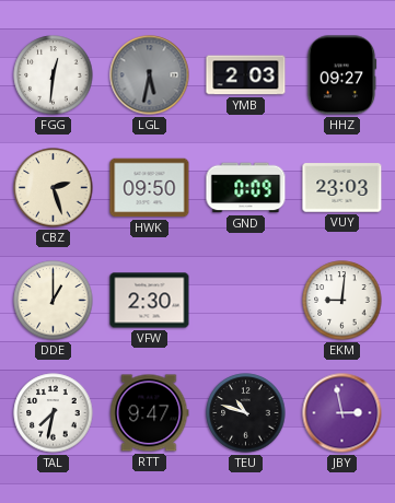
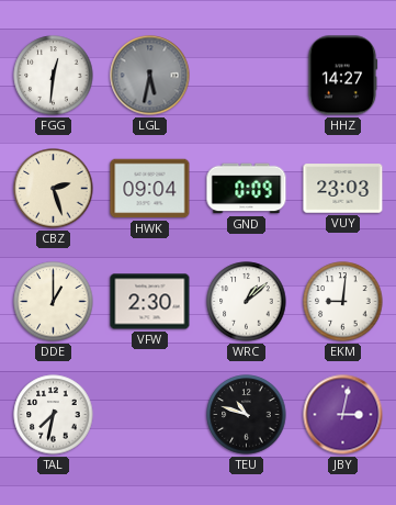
YMB: 2:03 -> none
HHZ: 09:27 -> 14:27
HWK: 09:50 -> 09:04
WRC: none -> 1:08
RTT: 9:47 -> none
JBY: 2:58 -> 3:02
